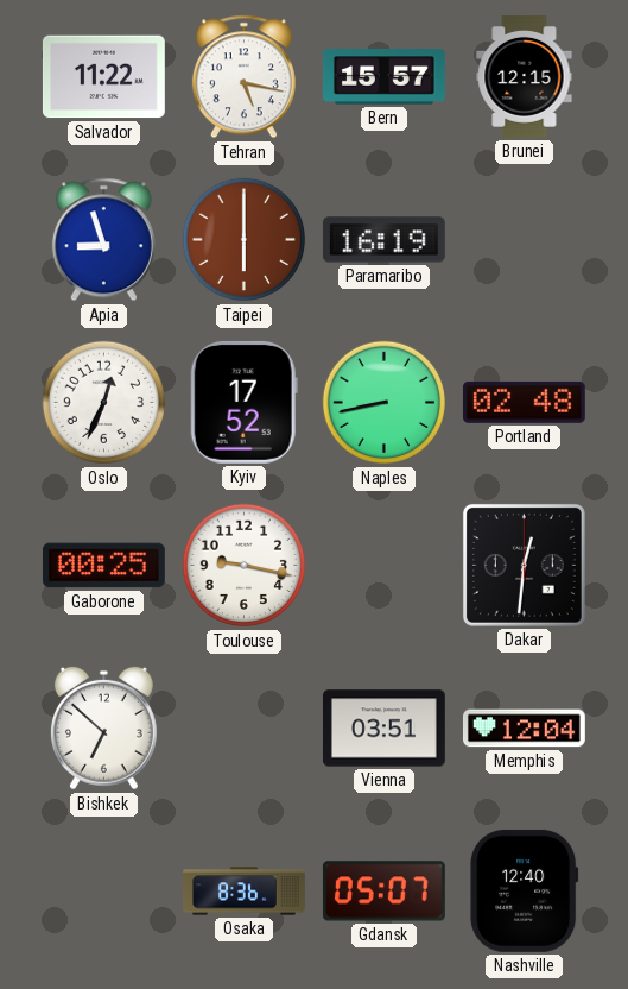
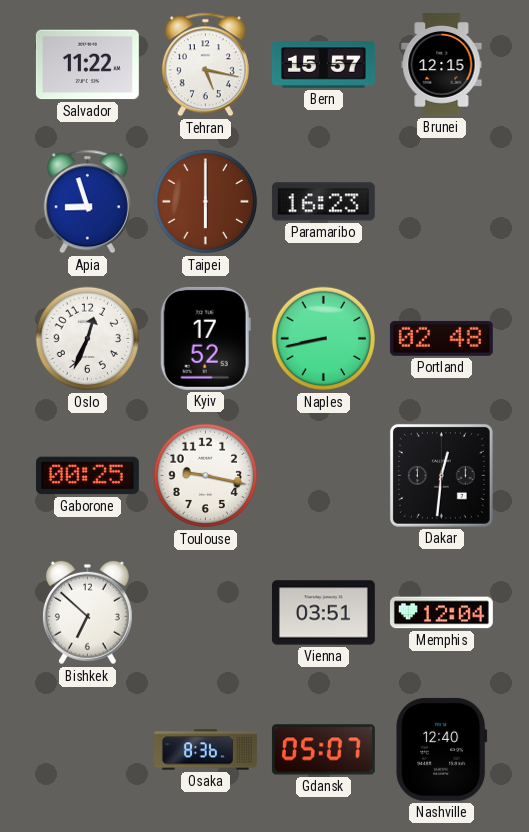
Paramaribo: 16:19 -> 16:23
